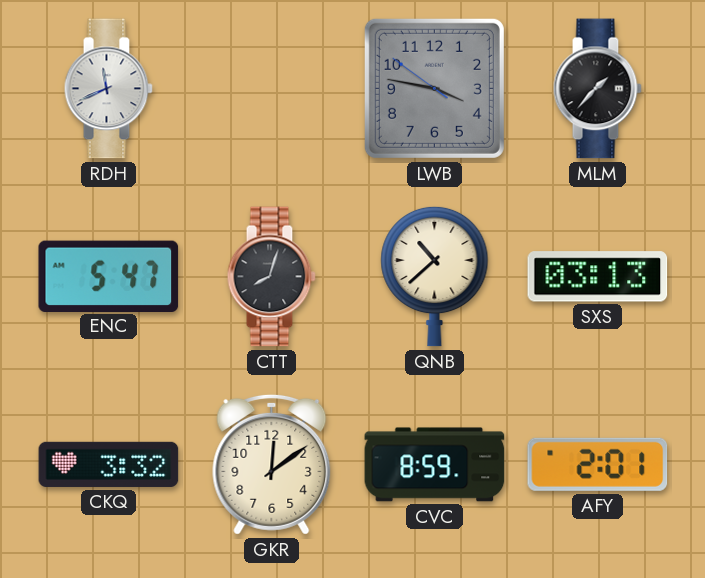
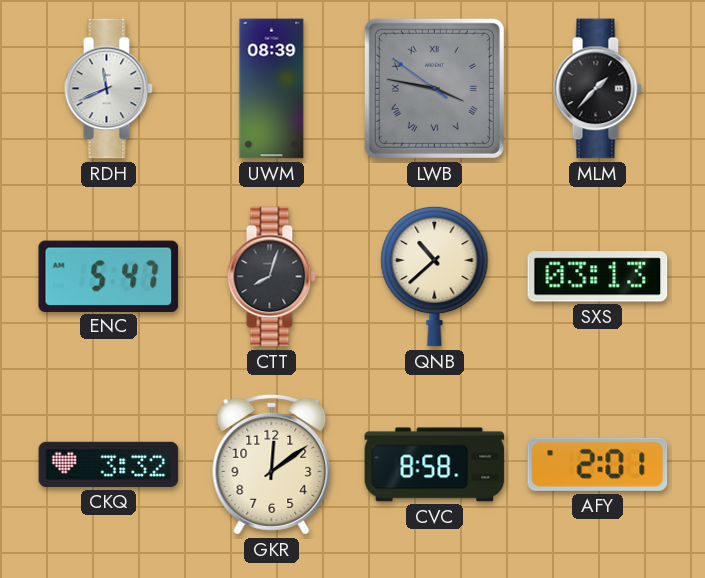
UWM: none -> 08:39
LWB numerals: Arabic -> Roman
CVC: 8:59 -> 8:58
